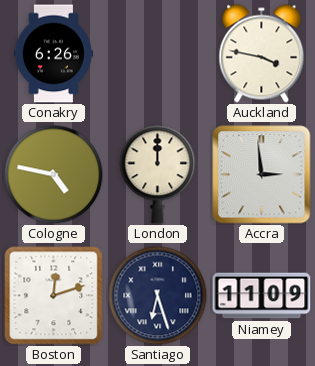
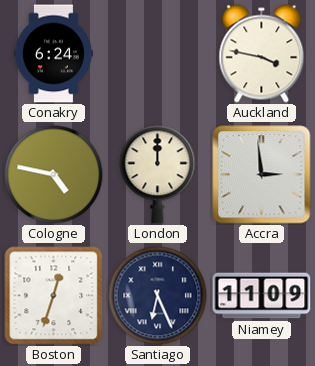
Conakry: 6:26 -> 6:24
Boston: 12:12 -> 12:33
Santiago: 6:27 -> 6:26
